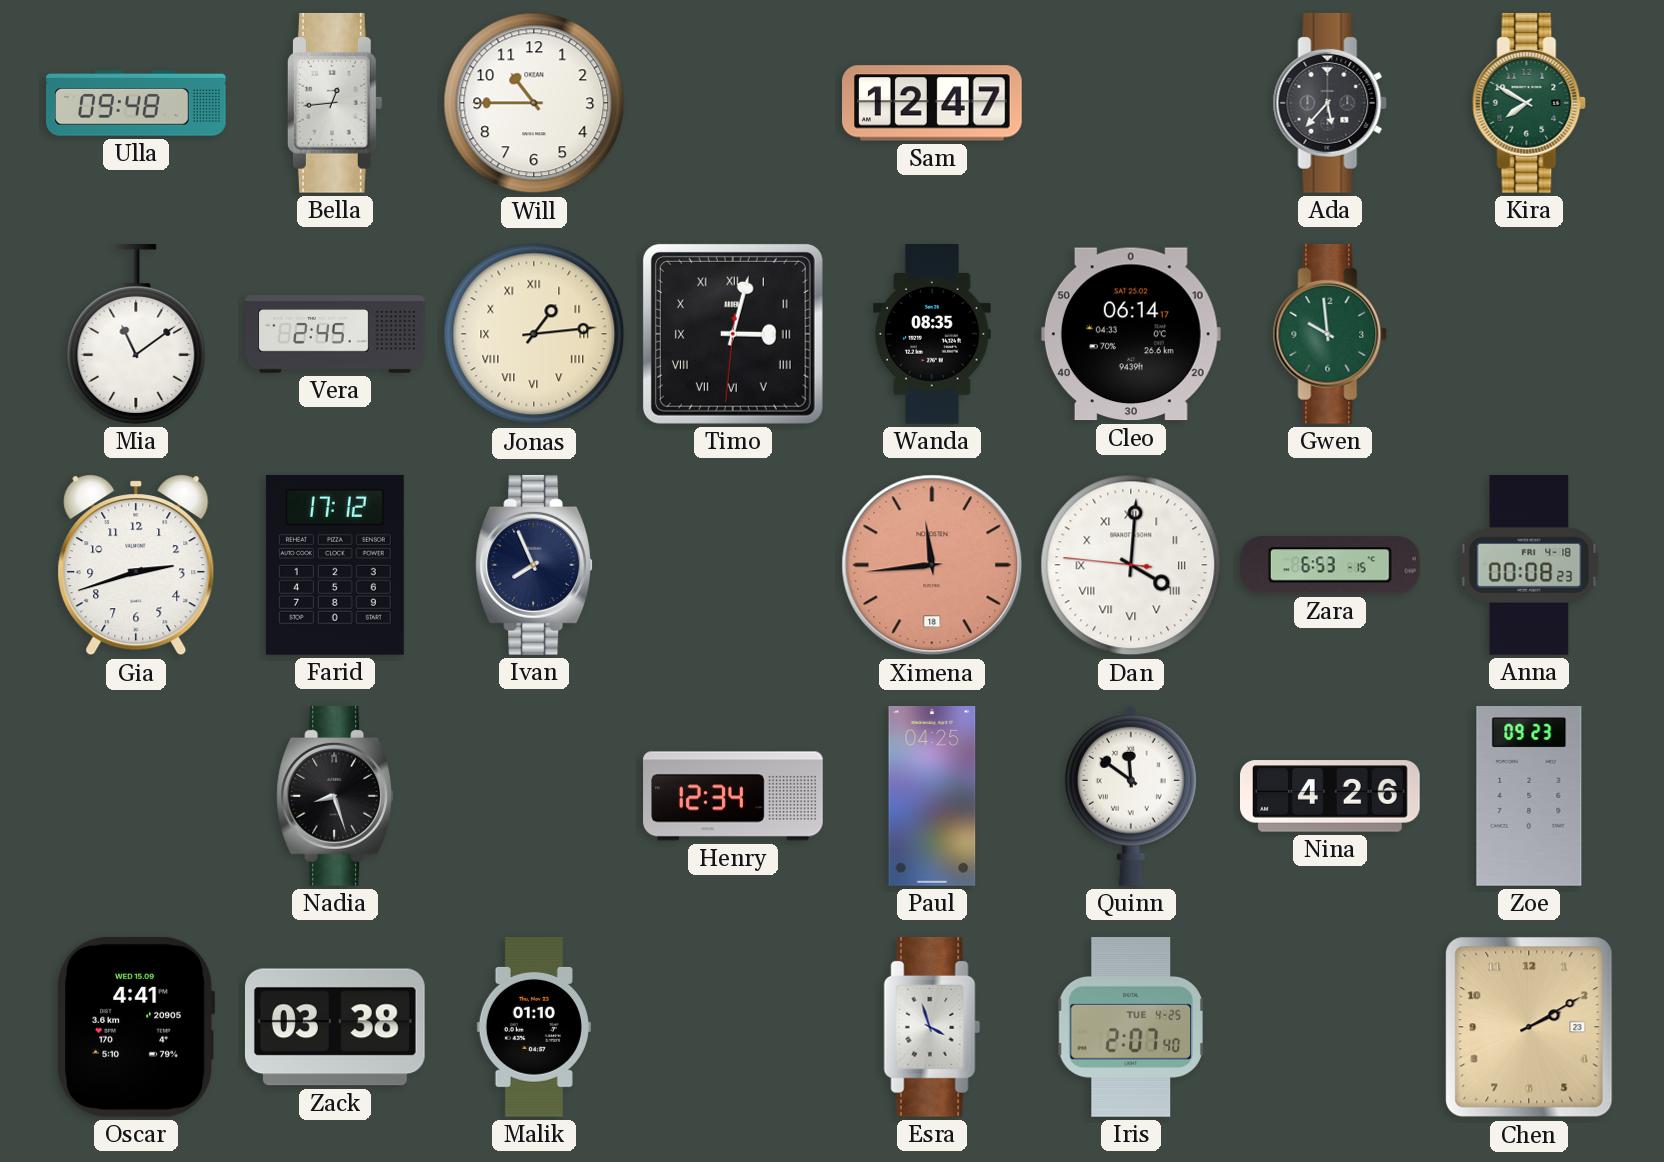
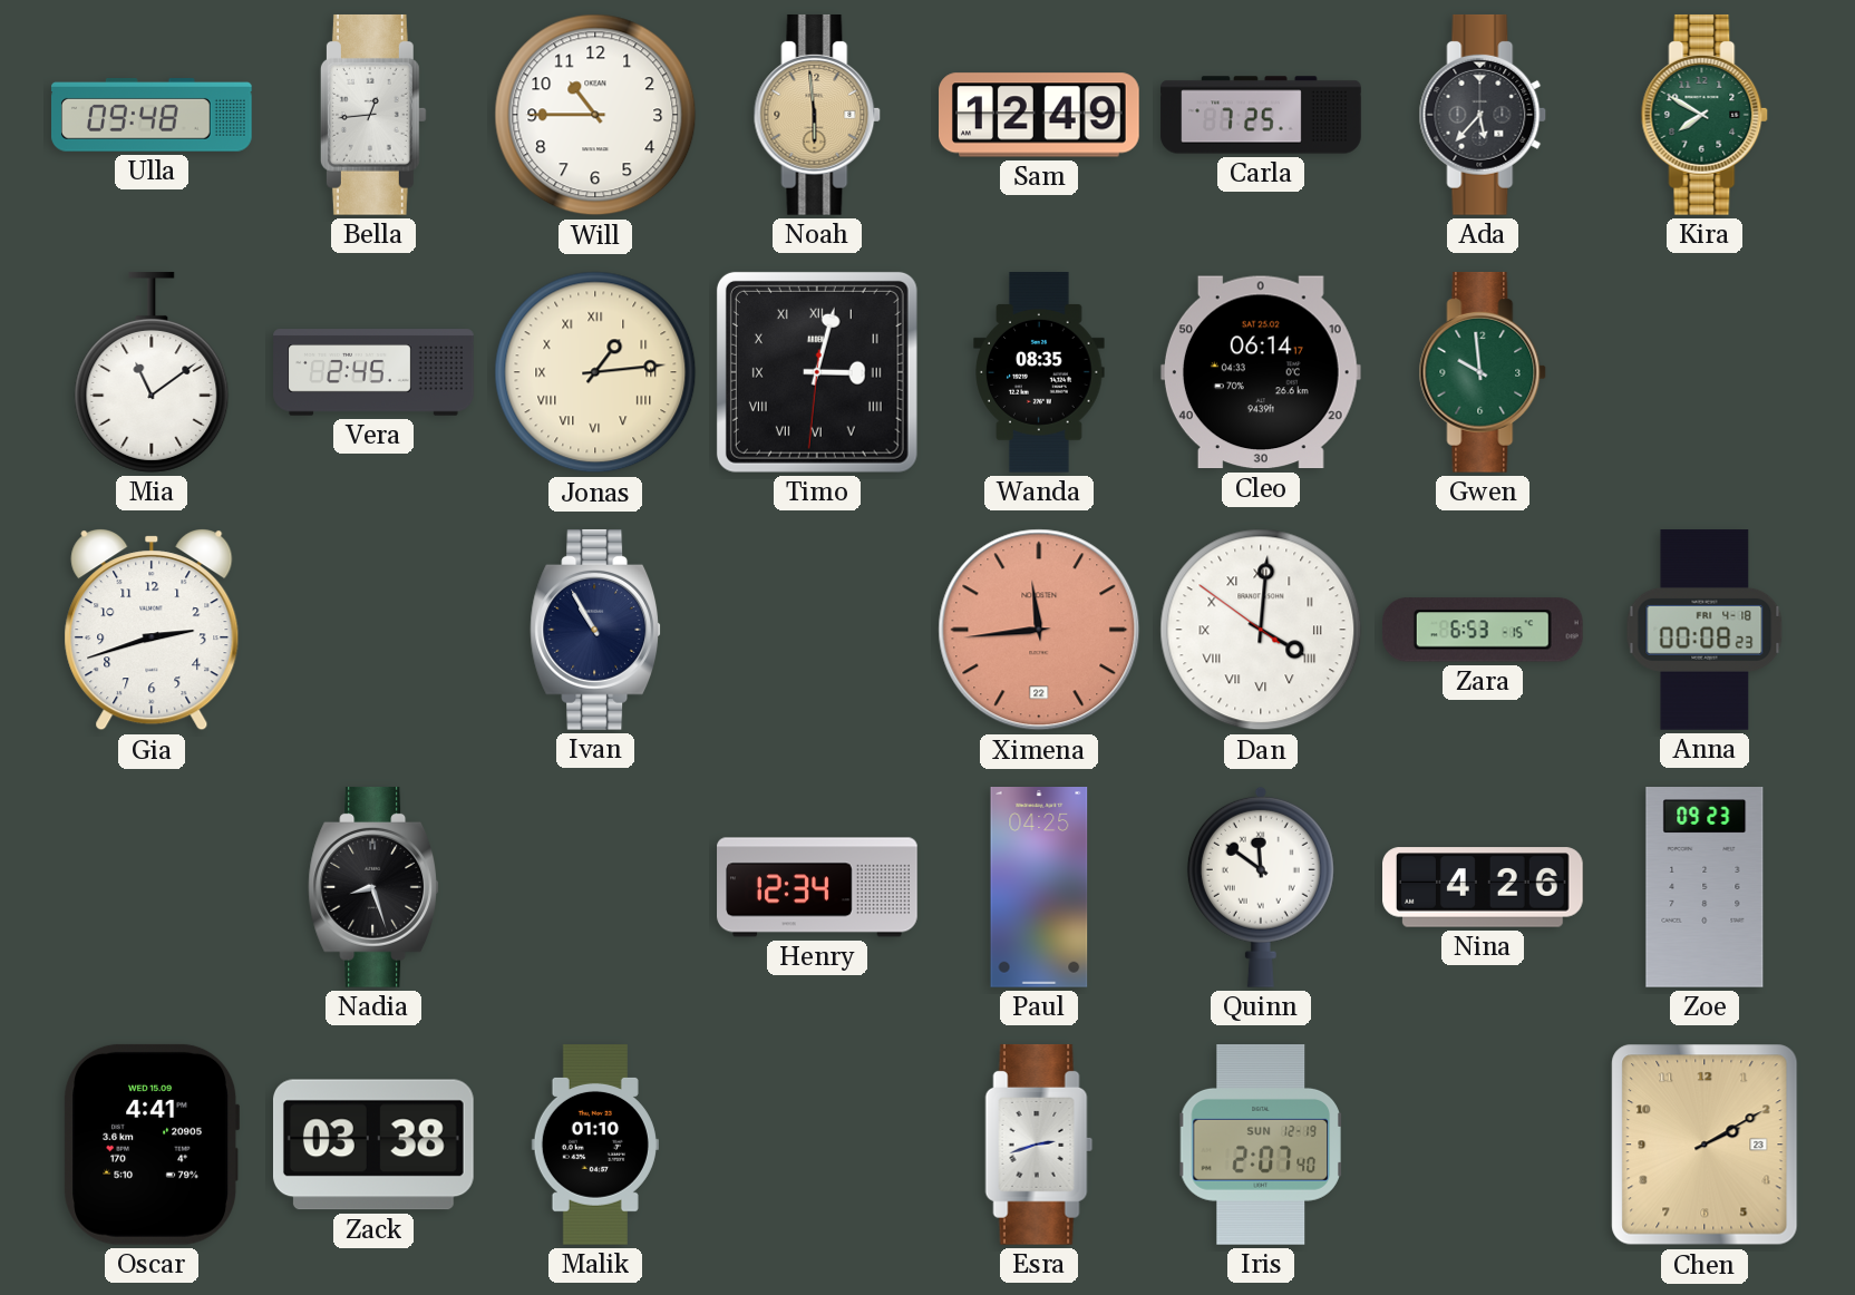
Noah: none -> 5:59
Sam: 12:47 -> 12:49
Carla: none -> 7:25
Farid: 17:12 -> none
Ivan: 7:56 -> 10:55
Ximena date: 18 -> 22
Dan: 4:00:46 -> 4:00:51
Esra: 3:57 -> 2:42
Iris date: TUE 4-25 -> SUN 12-19
